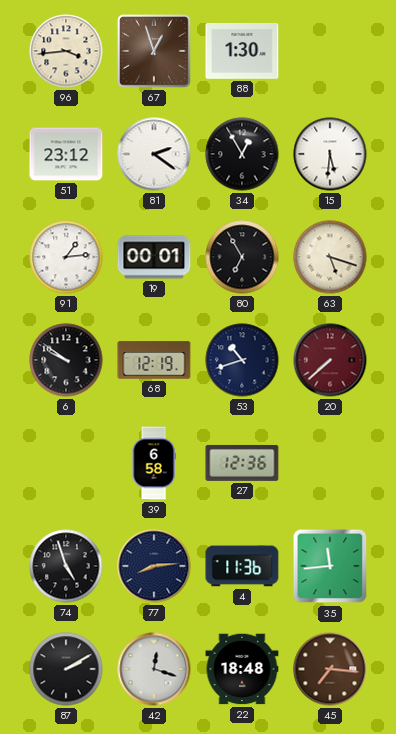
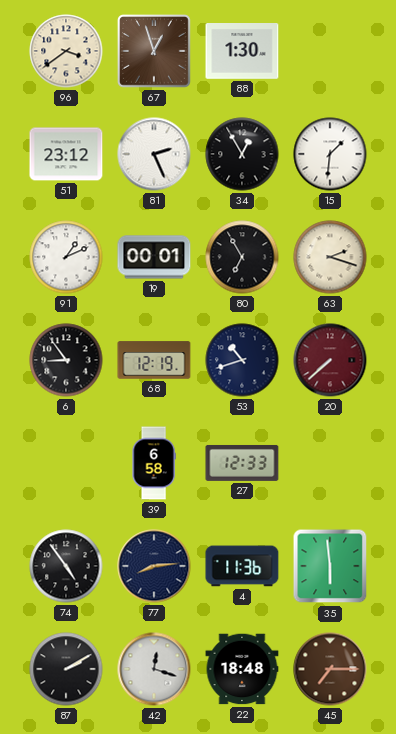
96: 3:44 -> 3:39
81: 2:21 -> 2:26
15: 5:31 -> 1:31
91: 1:14 -> 1:11
63: 5:18 -> 2:18
6: 9:51 -> 8:54
27: 12:36 -> 12:33
74: 4:57 -> 4:54
35: 11:44 -> 5:59
45: 7:16 -> 7:15
